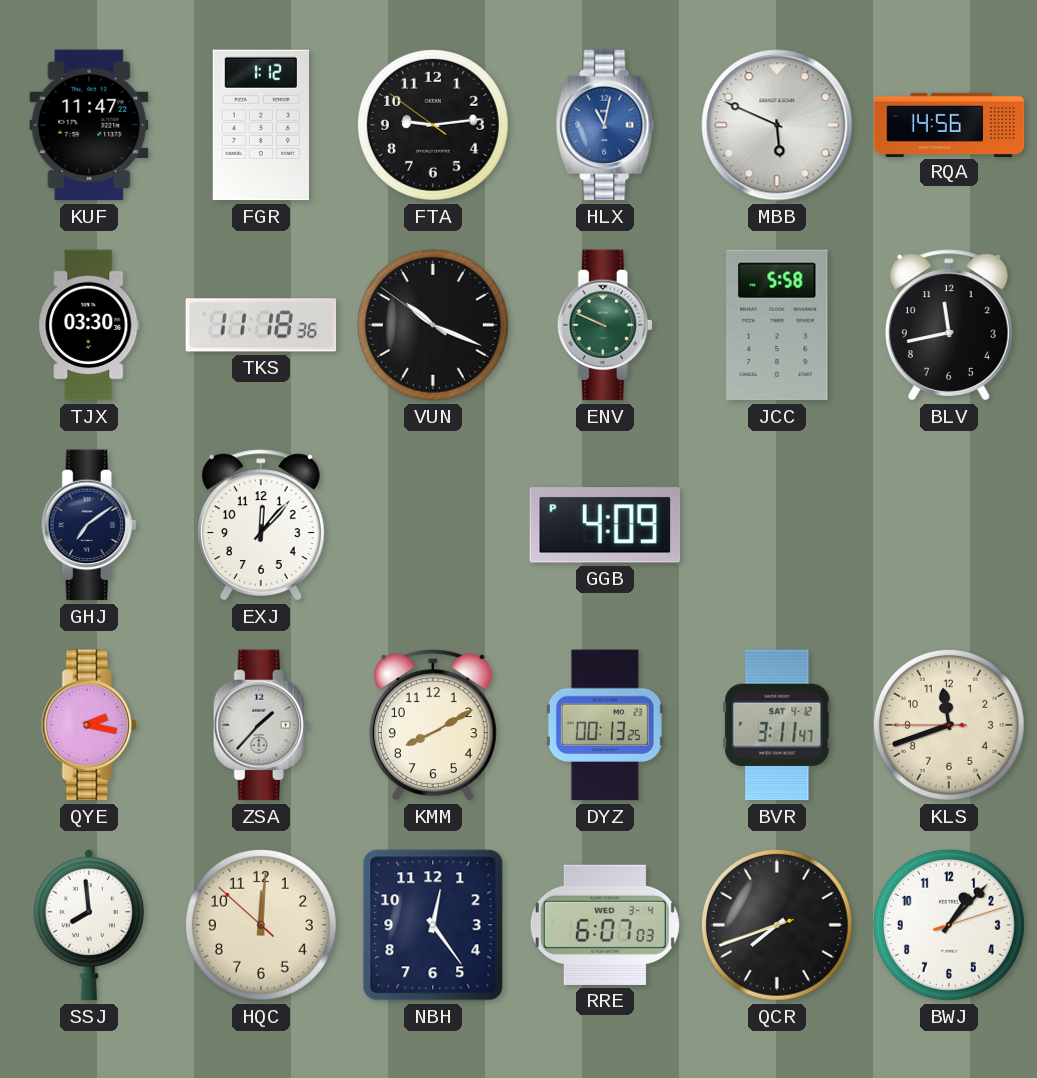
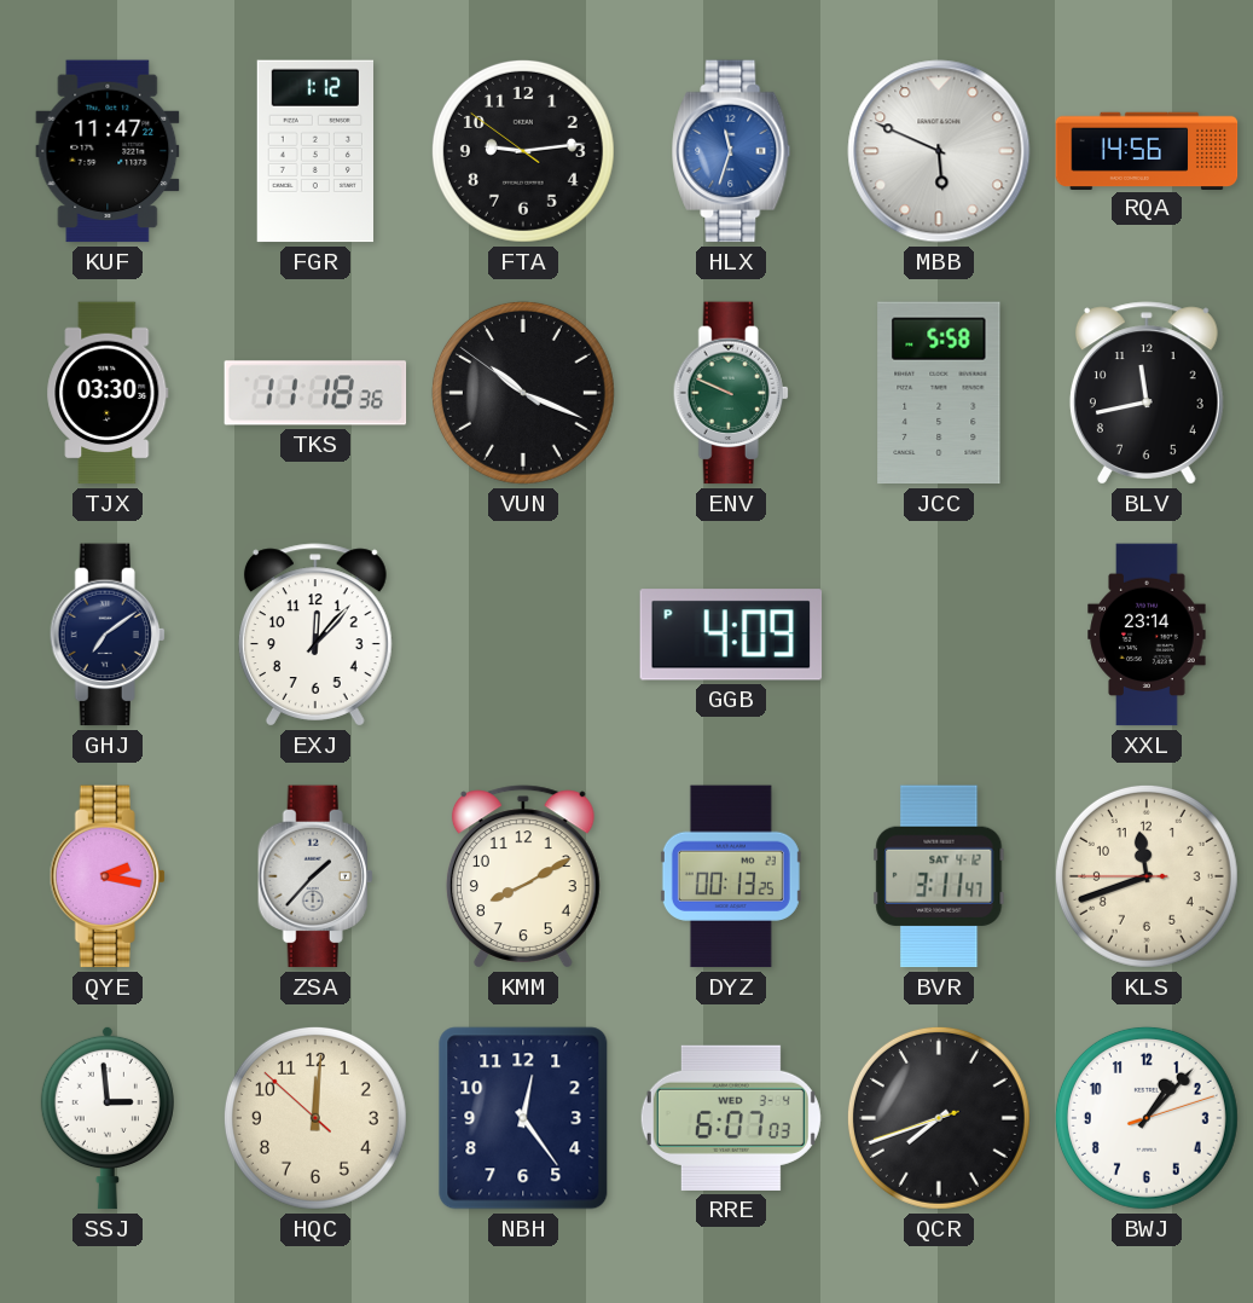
HLX: 11:02 -> 11:33
XXL: none -> 23:14
SSJ: 7:59 -> 2:59
